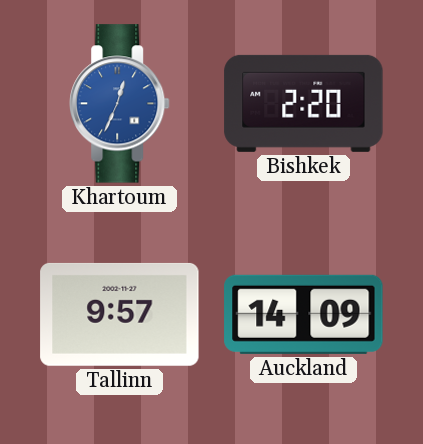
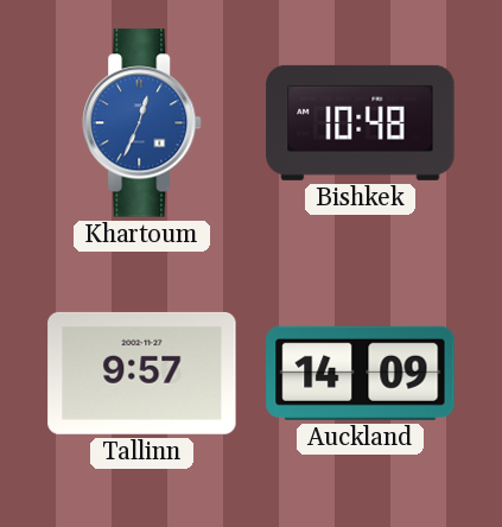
Bishkek: 2:20 -> 10:48
